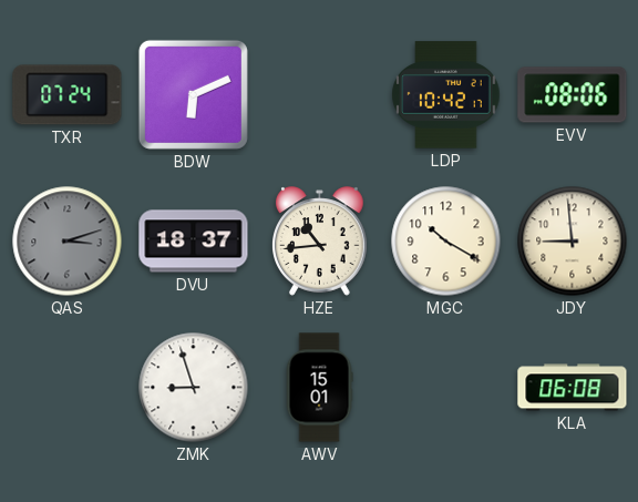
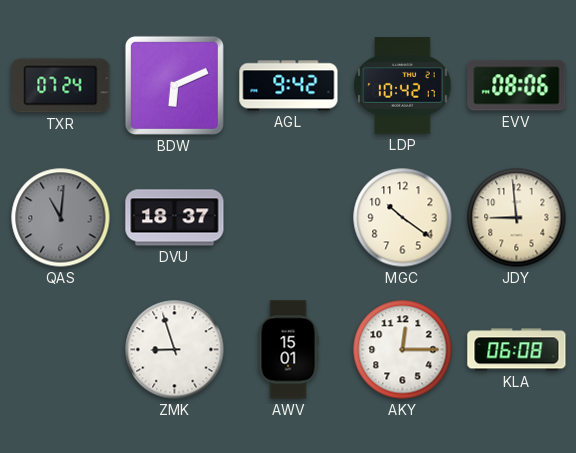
AGL: none -> 9:42
QAS: 3:12 -> 11:01
HZE: 10:44 -> none
MGC: 10:20 -> 10:21
AKY: none -> 12:15
